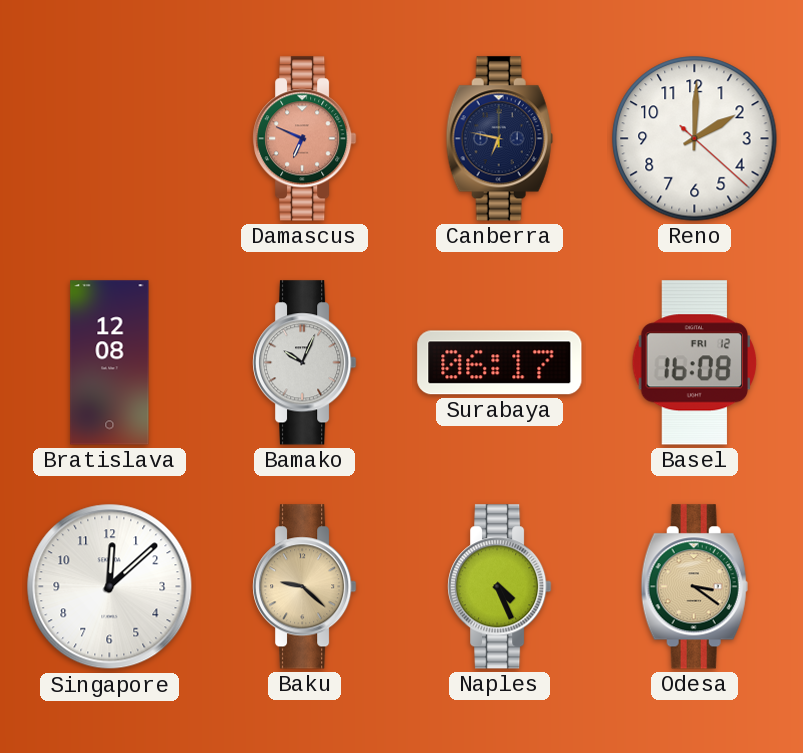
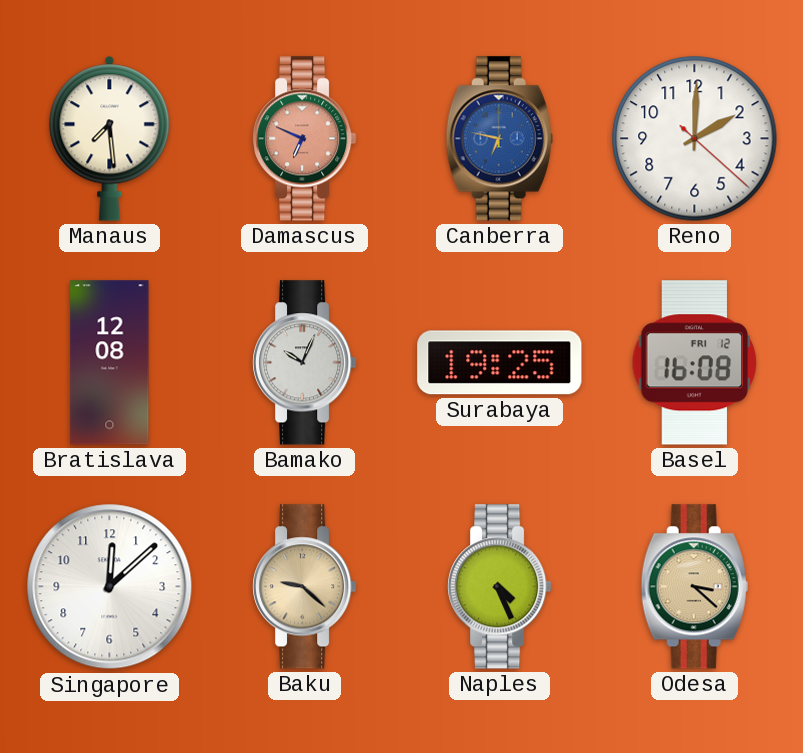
Manaus: none -> 7:29
Canberra dial: navy -> blue
Surabaya: 06:17 -> 19:25
Odesa: 3:21 -> 3:22
